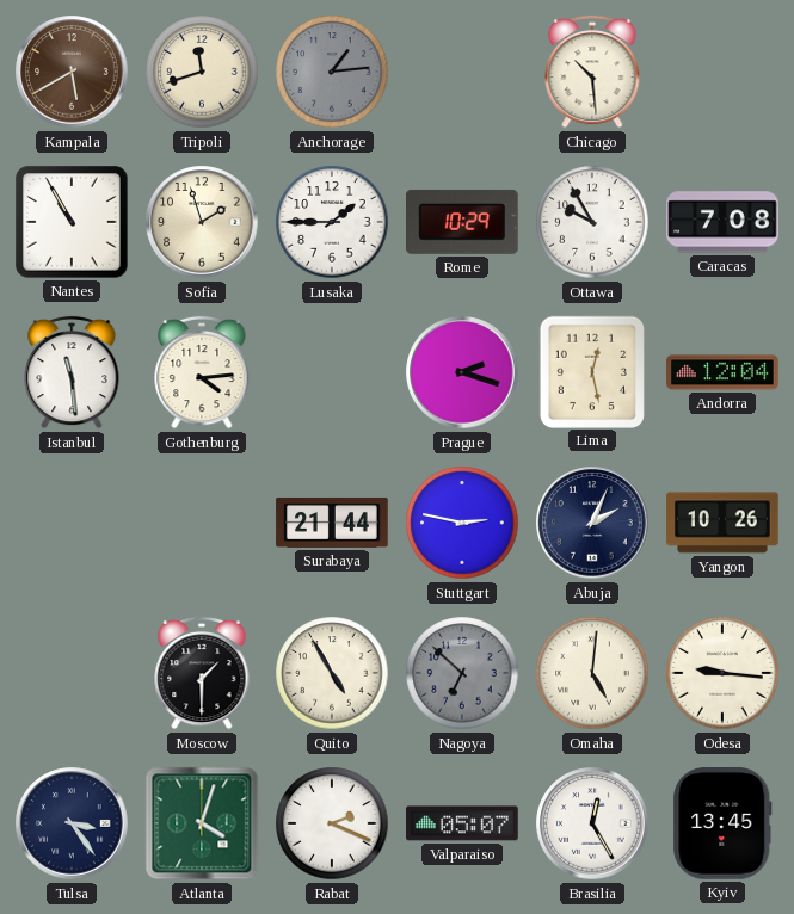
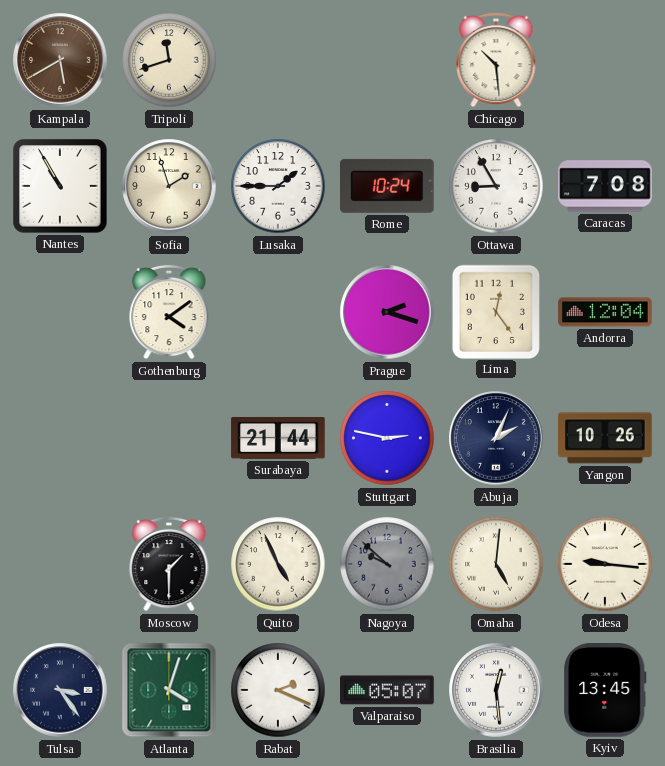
Anchorage: 1:14 -> none
Rome: 10:29 -> 10:24
Ottawa: 9:55 -> 8:55
Istanbul: 11:29 -> none
Gothenburg: 4:14 -> 4:09
Lima: 12:28 -> 12:24
Quito: 4:55 -> 4:56
Nagoya: 6:52 -> 9:52
Brasilia: 12:25 -> 12:29
